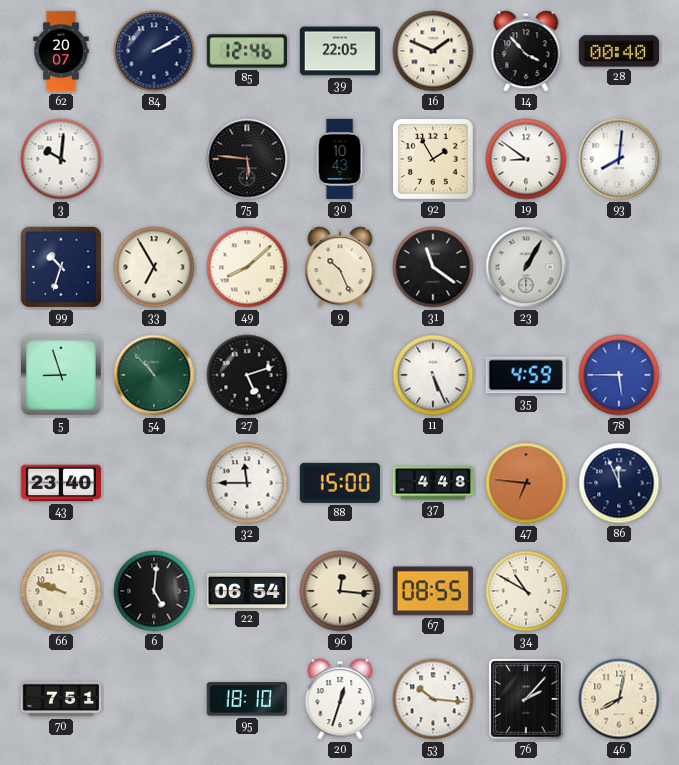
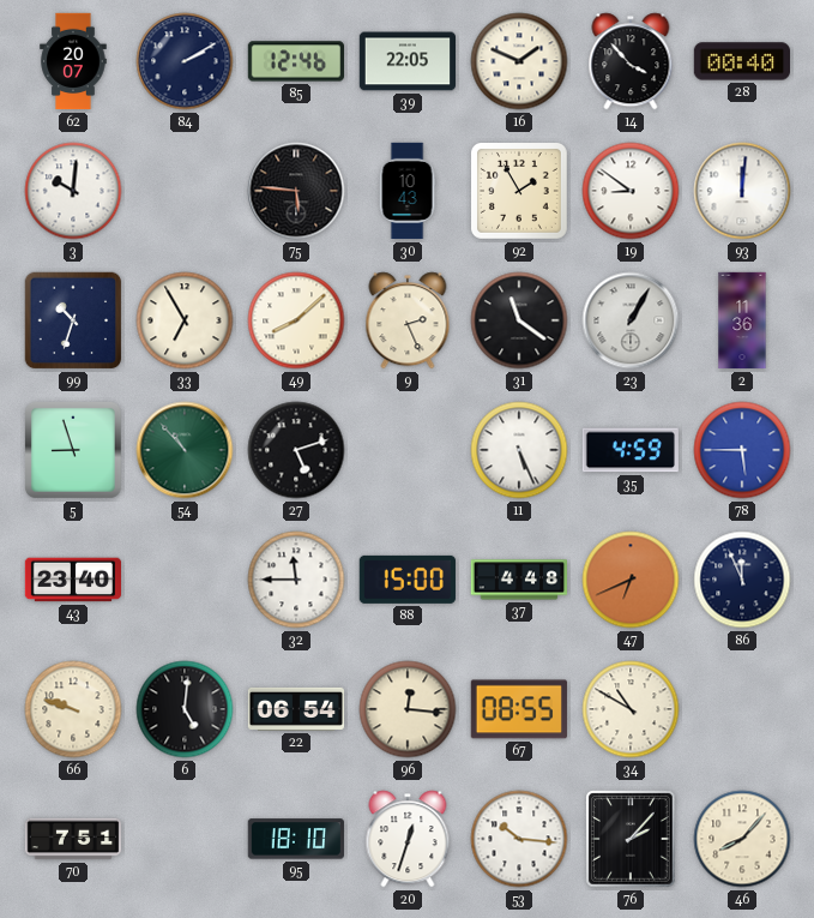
93: 8:01 -> 12:01
9: 10:26 -> 2:26
2: none -> 11:36
47: 6:46 -> 6:41
46: 8:02 -> 8:07
